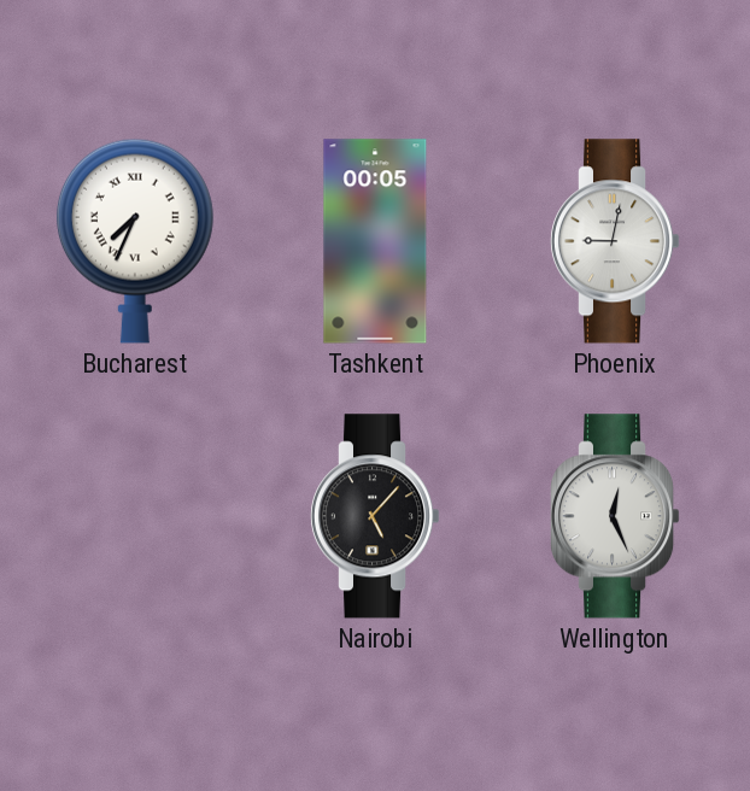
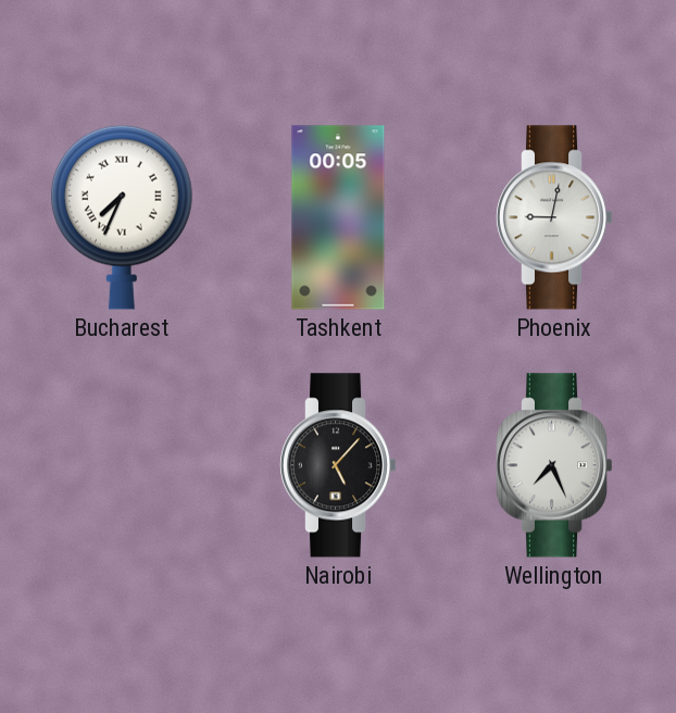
Wellington: 12:26 -> 7:26
